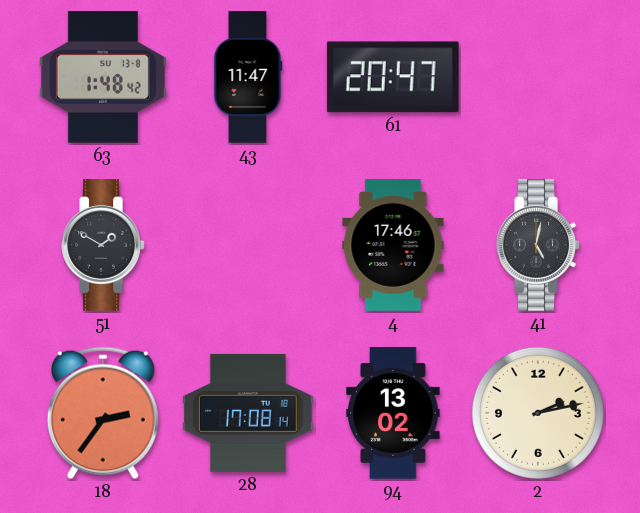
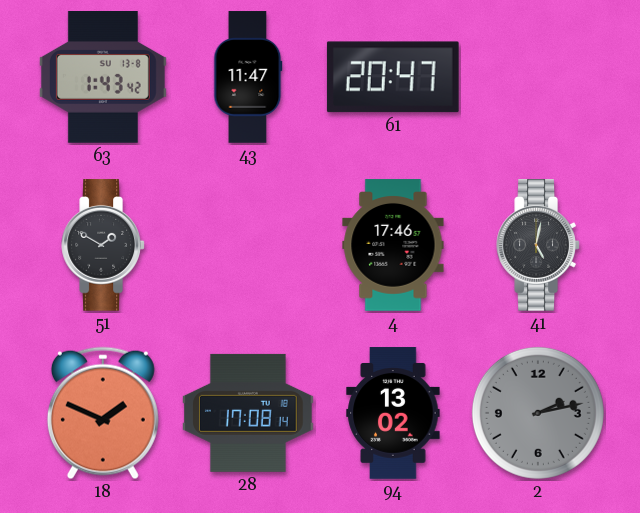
63: 1:48 -> 1:43
18: 2:36 -> 1:49
2 dial: cream -> grey
